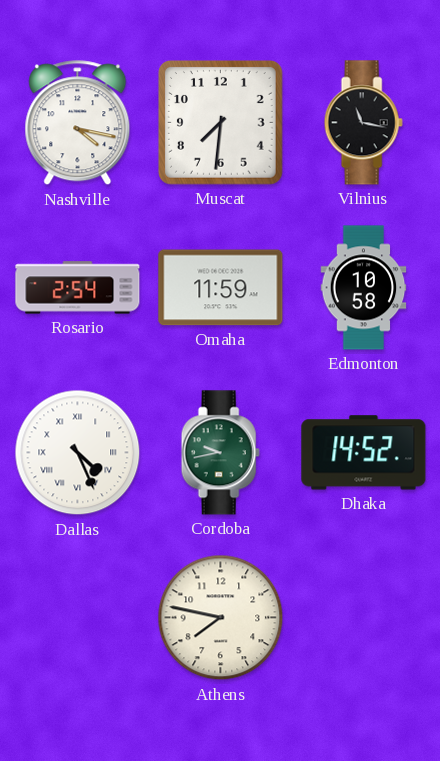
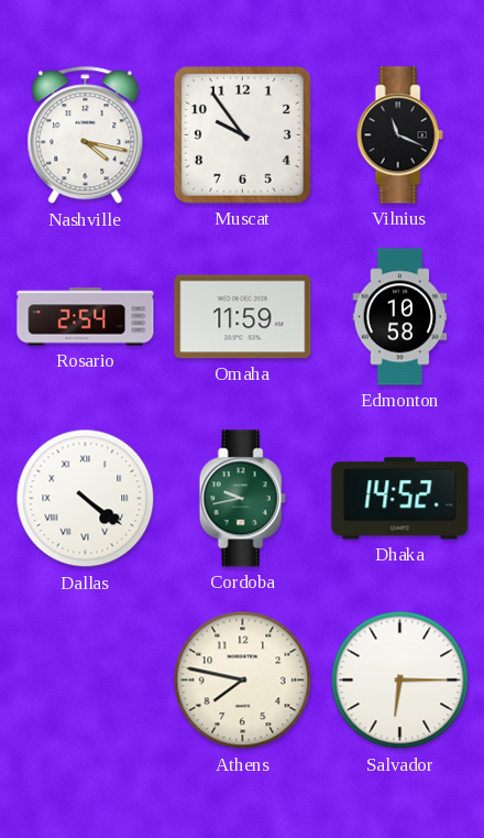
Muscat: 7:31 -> 9:54
Vilnius: 11:17 -> 11:19
Dallas: 4:26 -> 4:21
Salvador: none -> 6:15
